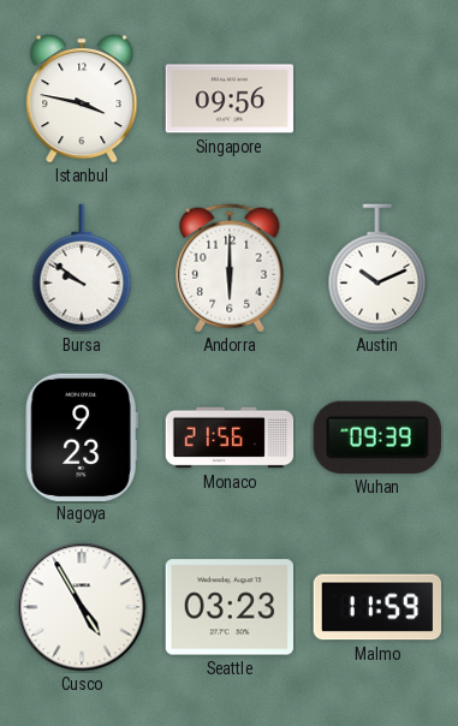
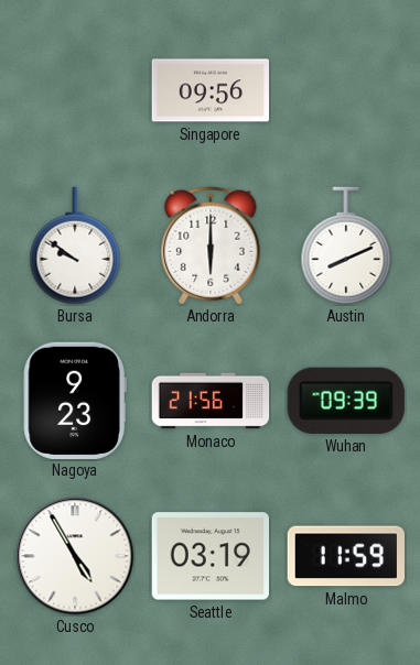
Istanbul: 3:47 -> none
Austin: 10:11 -> 8:11
Seattle: 03:23 -> 03:19
